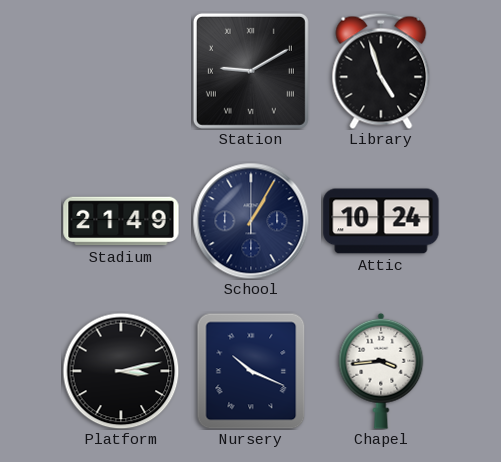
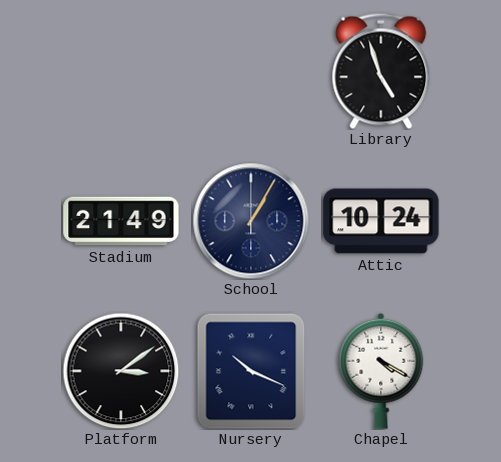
Station: 9:10 -> none
Platform: 3:13 -> 3:09
Chapel: 3:44 -> 4:20
